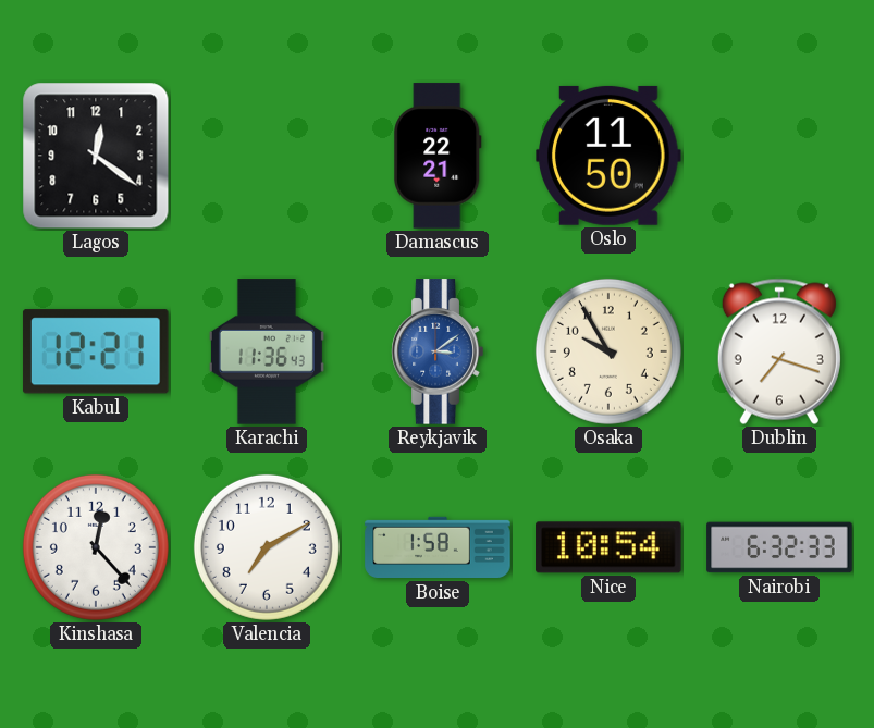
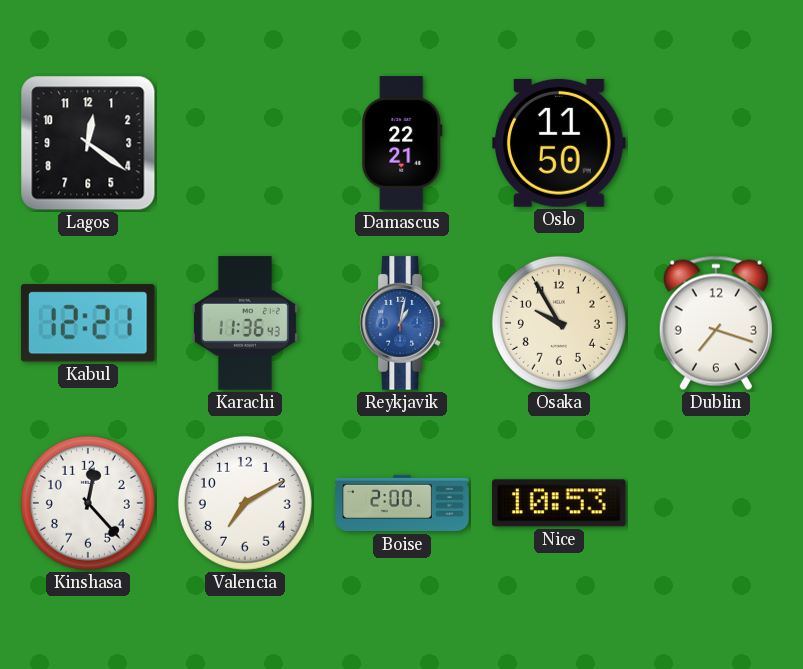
Reykjavik: 3:09 -> 1:02
Boise: 1:58 -> 2:00
Nice: 10:54 -> 10:53
Nairobi: 6:32 -> none
